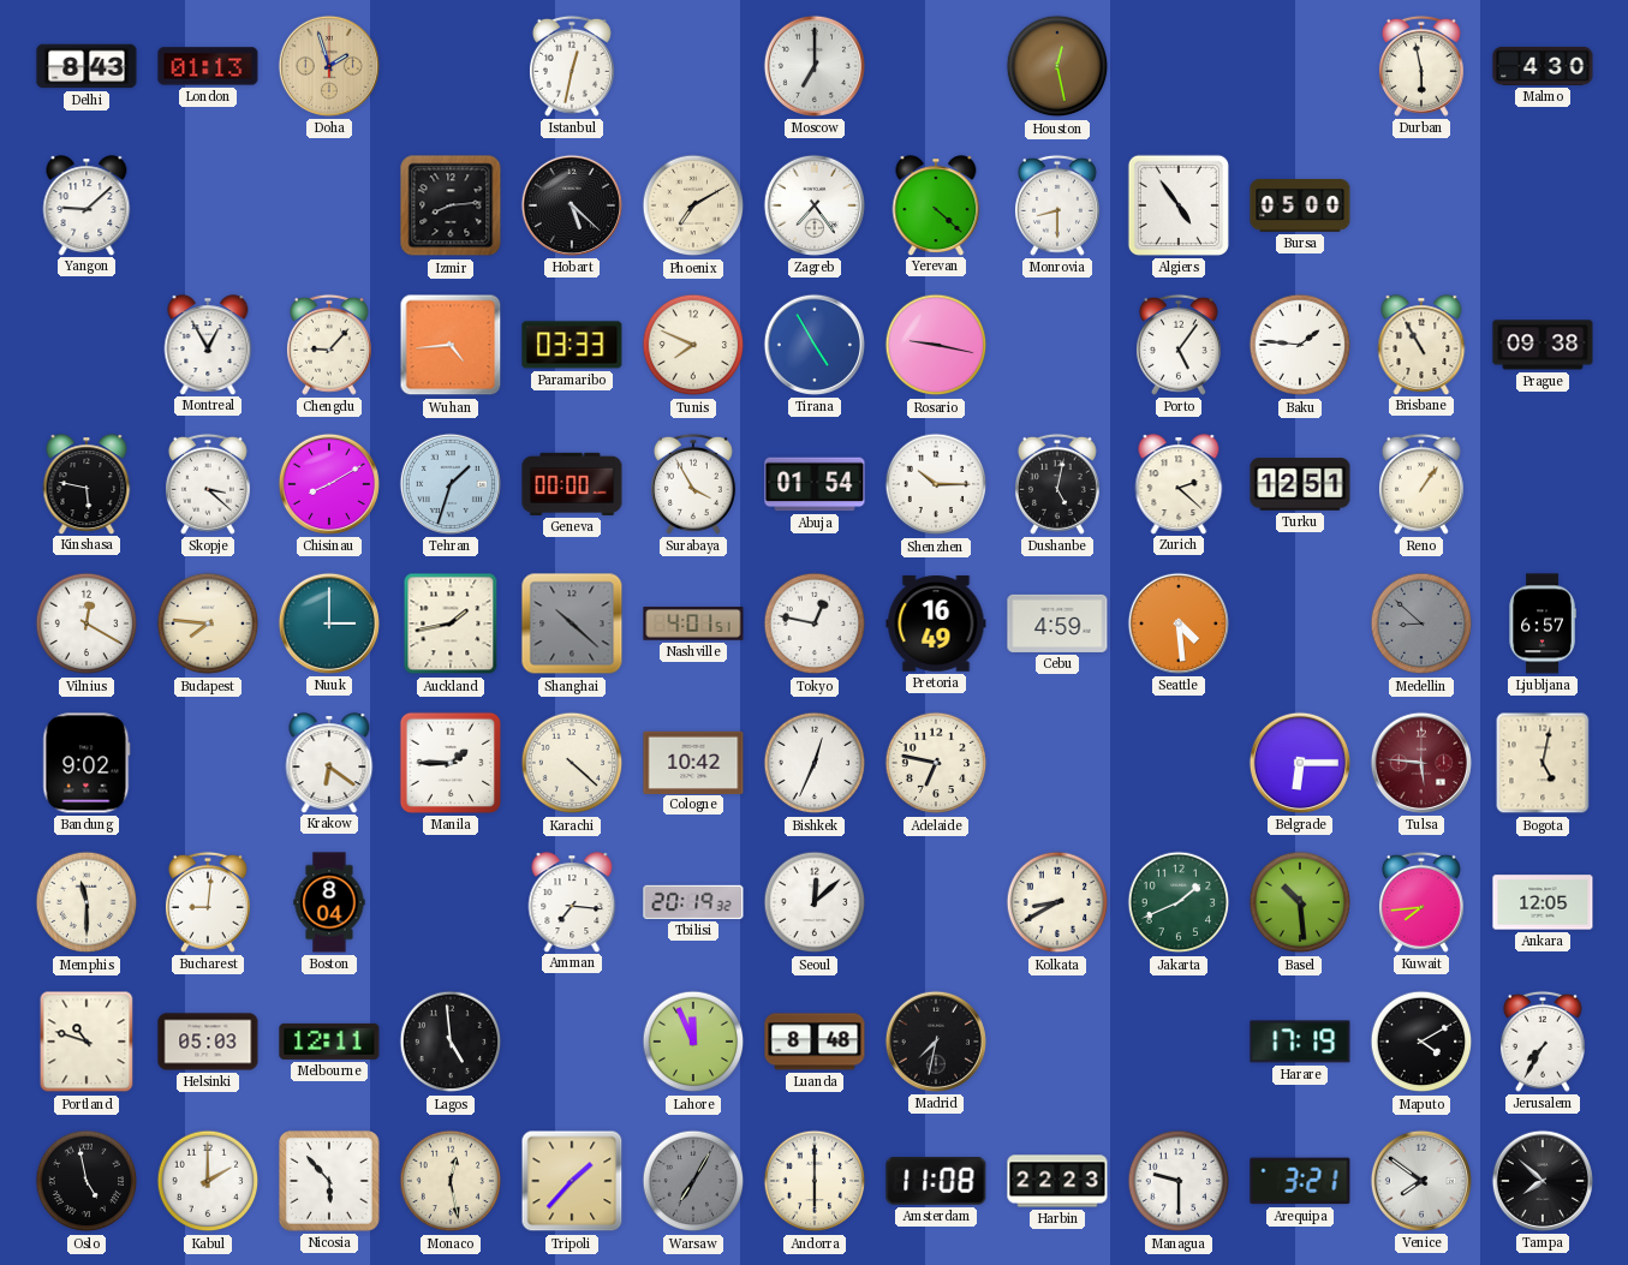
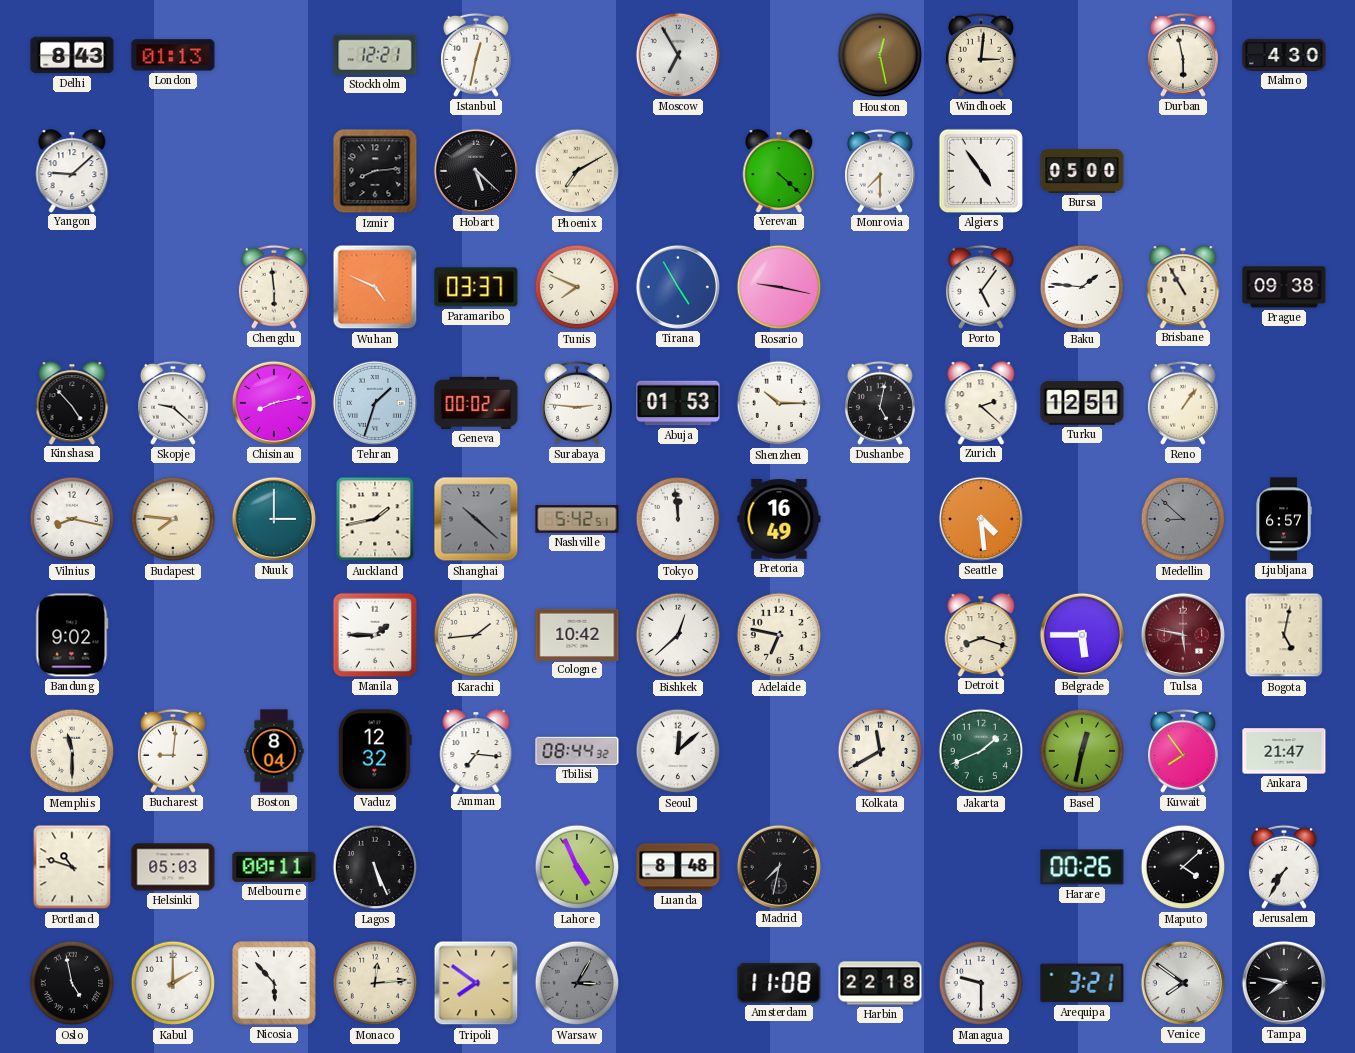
Doha: 1:57 -> none
Stockholm: none -> 12:21
Moscow: 7:00 -> 6:55
Windhoek: none -> 3:01
Zagreb: 7:24 -> none
Monrovia: 8:30 -> 7:30
Montreal: 12:55 -> none
Chengdu: 9:07 -> 5:59
Wuhan: 4:44 -> 4:49
Paramaribo: 03:33 -> 03:37
Kinshasa: 5:47 -> 4:53
Skopje: 3:22 -> 9:22
Chisinau: 8:10 -> 8:13
Geneva: 00:00 -> 00:02
Surabaya: 3:55 -> 2:46
Abuja: 01:54 -> 01:53
Vilnius: 12:20 -> 8:17
Nashville: 4:01 -> 5:42
Tokyo: 12:47 -> 11:59
Cebu: 4:59 -> none
Krakow: 6:21 -> none
Karachi: 4:22 -> 1:44
Bishkek: 12:34 -> 12:38
Detroit: none -> 8:18
Belgrade: 6:15 -> 5:45
Tulsa: 5:46 -> 5:47
Vaduz: none -> 12:32
Tbilisi: 20:19 -> 08:44
Kolkata: 8:40 -> 11:40
Basel: 10:29 -> 12:32
Kuwait: 7:44 -> 7:54
Ankara: 12:05 -> 21:47
Melbourne: 12:11 -> 00:11
Lagos: 4:59 -> 5:26
Lahore: 11:56 -> 4:56
Harare: 17:19 -> 00:26
Maputo: 4:10 -> 4:08
Monaco: 12:28 -> 12:14
Tripoli: 1:37 -> 7:51
Warsaw: 7:05 -> 3:05
Andorra: 6:00 -> none
Harbin: 22:23 -> 22:18
Tampa: 7:52 -> 7:47
